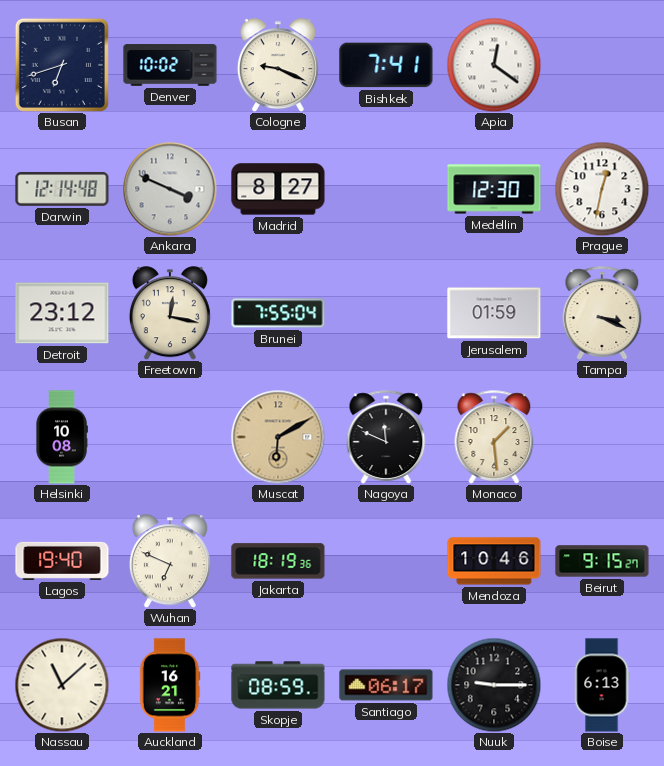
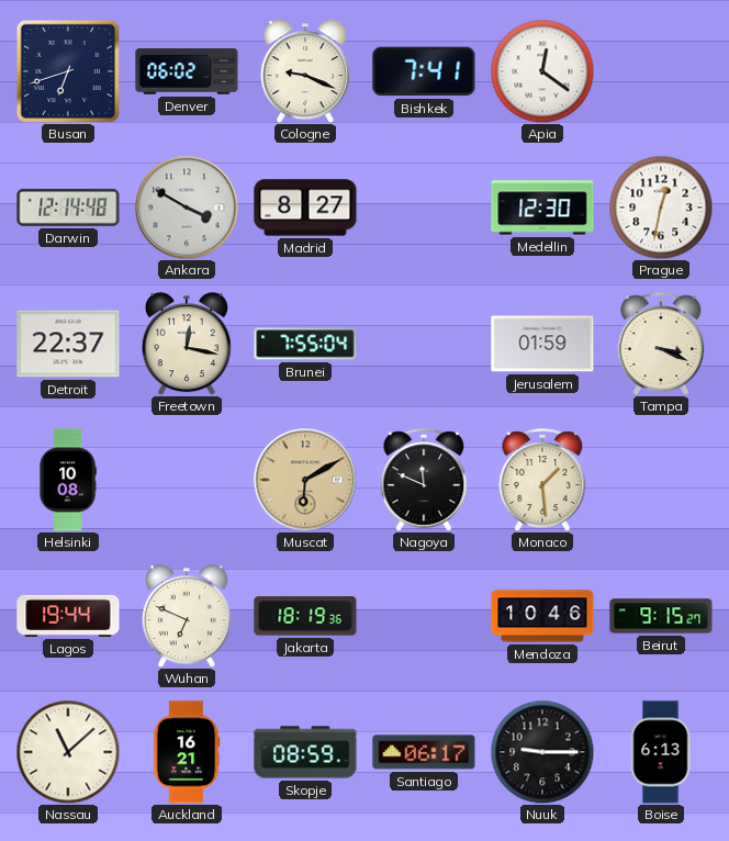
Denver: 10:02 -> 06:02
Ankara: 3:49 -> 3:50
Detroit: 23:12 -> 22:37
Lagos: 19:40 -> 19:44
